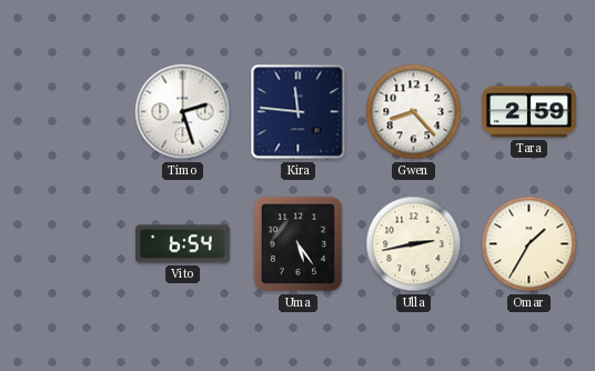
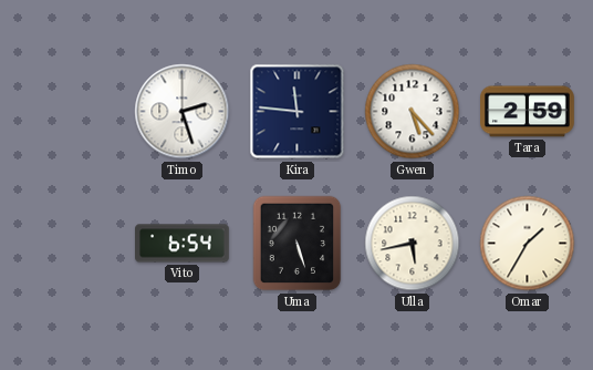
Gwen: 8:23 -> 5:23
Uma: 5:24 -> 5:27
Ulla: 2:43 -> 5:43
